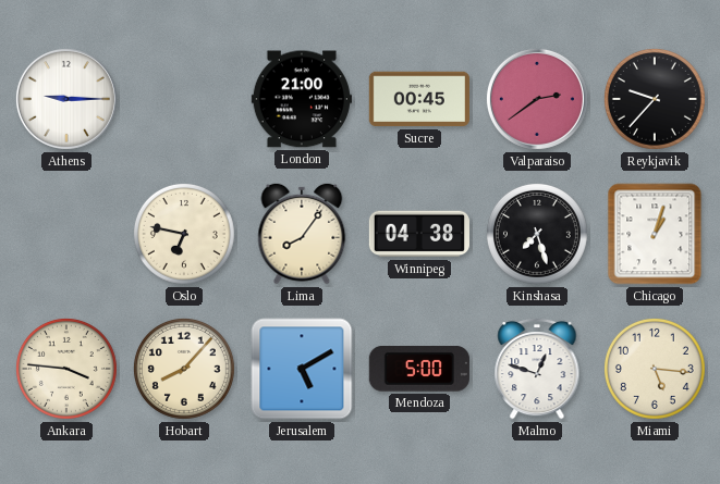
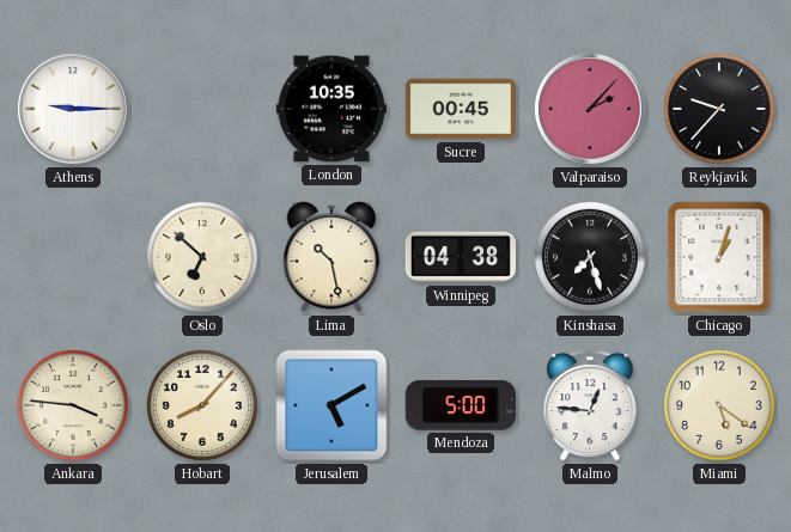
London: 21:00 -> 10:35
Valparaiso: 2:39 -> 2:07
Oslo: 6:47 -> 6:52
Lima: 8:06 -> 10:28
Malmo: 12:48 -> 12:46
Miami: 5:16 -> 5:21
